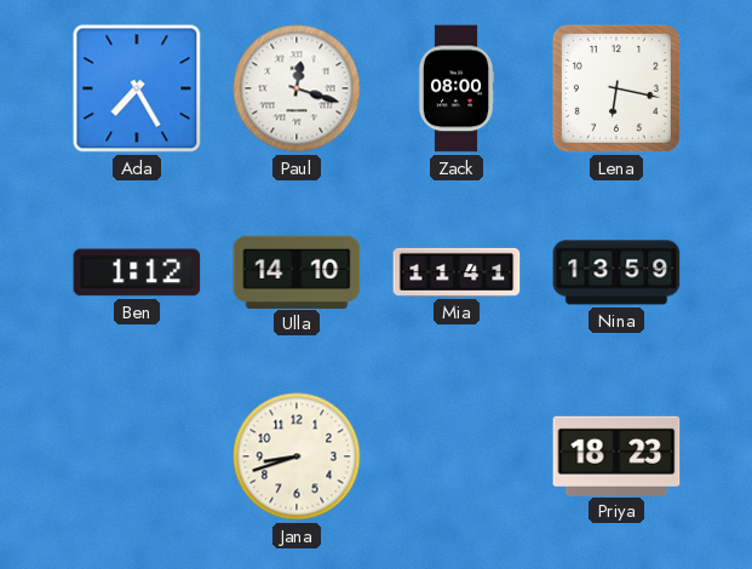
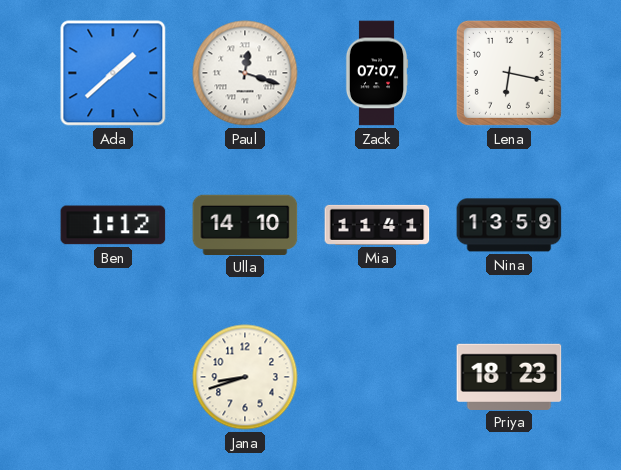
Ada: 7:25 -> 1:38
Zack: 08:00 -> 07:07
